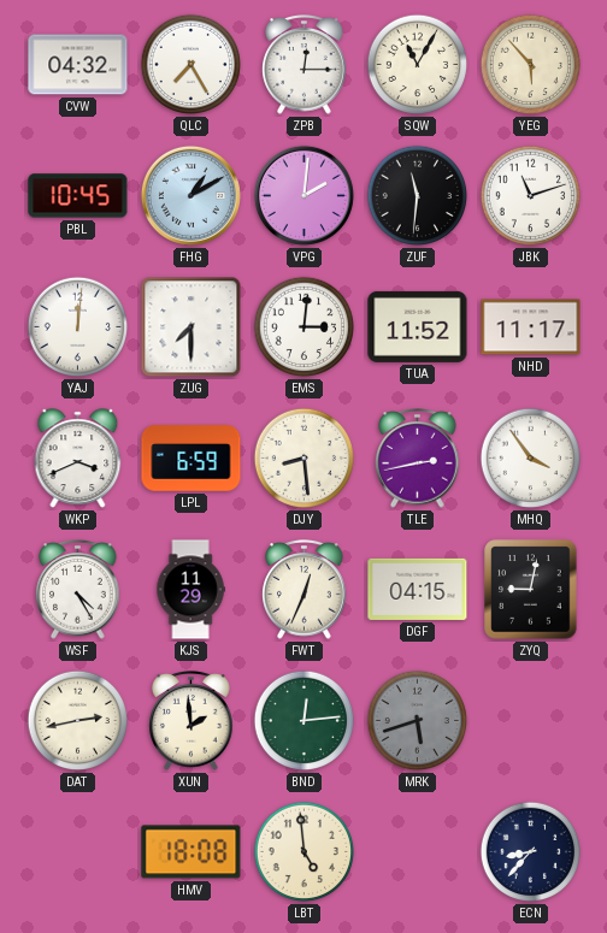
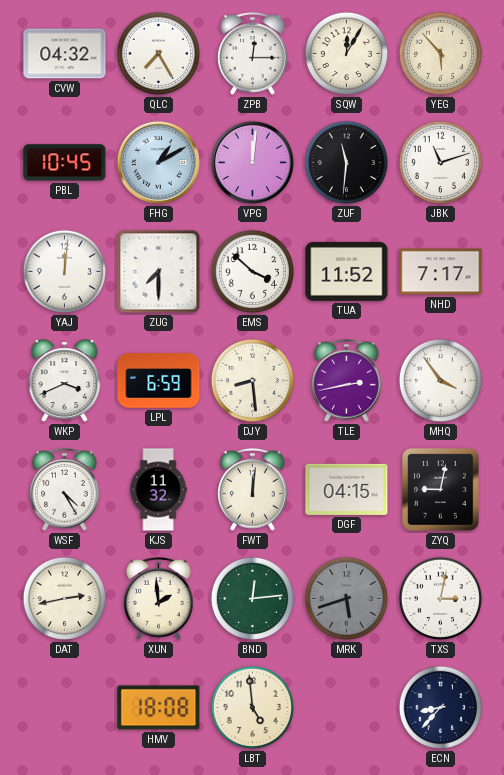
SQW: 11:05 -> 12:05
VPG: 2:01 -> 12:01
EMS: 3:01 -> 3:52
NHD: 11:17 -> 7:17
KJS: 11:29 -> 11:32
FWT: 12:34 -> 12:01
TXS: none -> 3:02
